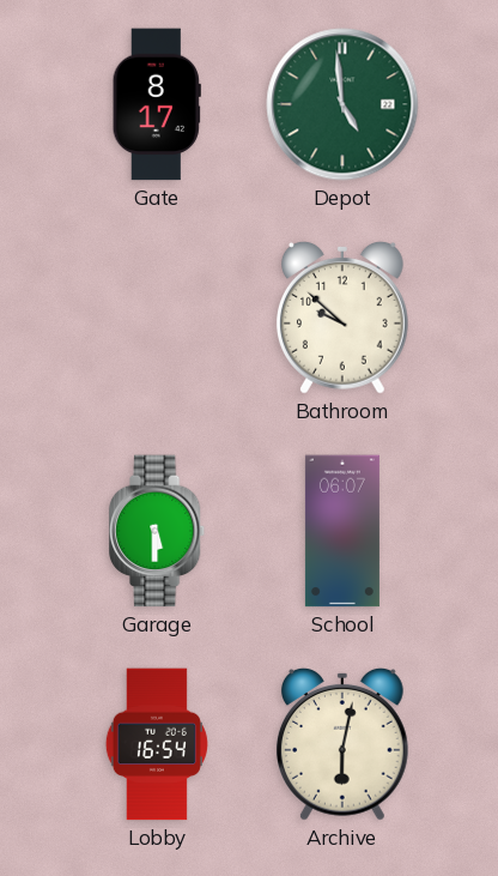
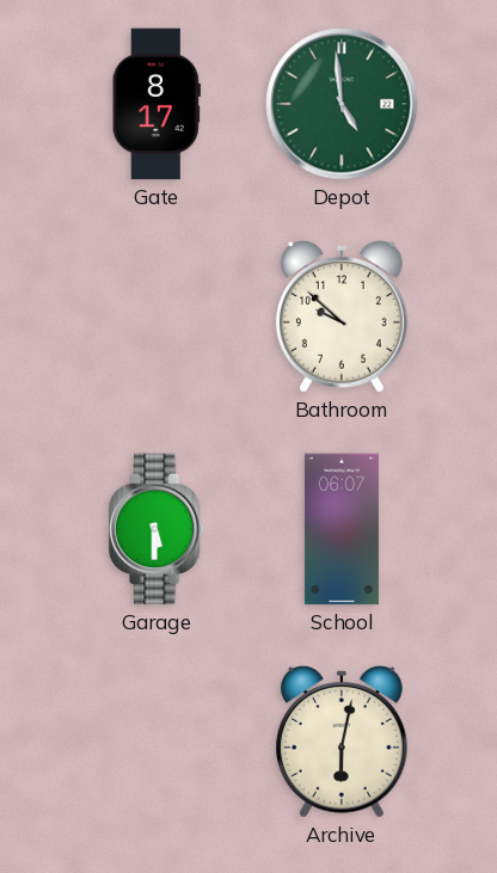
Lobby: 16:54 -> none
